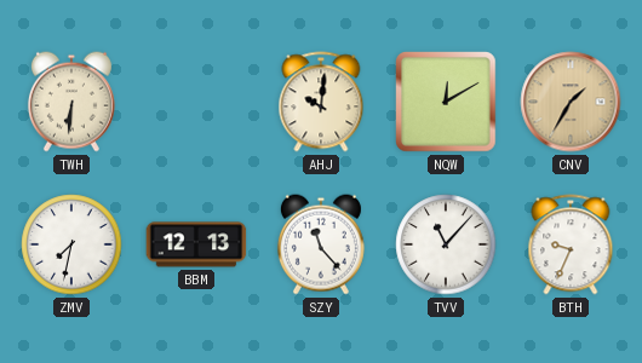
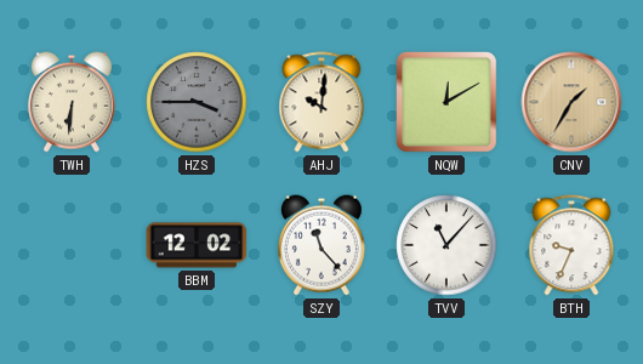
HZS: none -> 3:45
ZMV: 7:32 -> none
BBM: 12:13 -> 12:02
